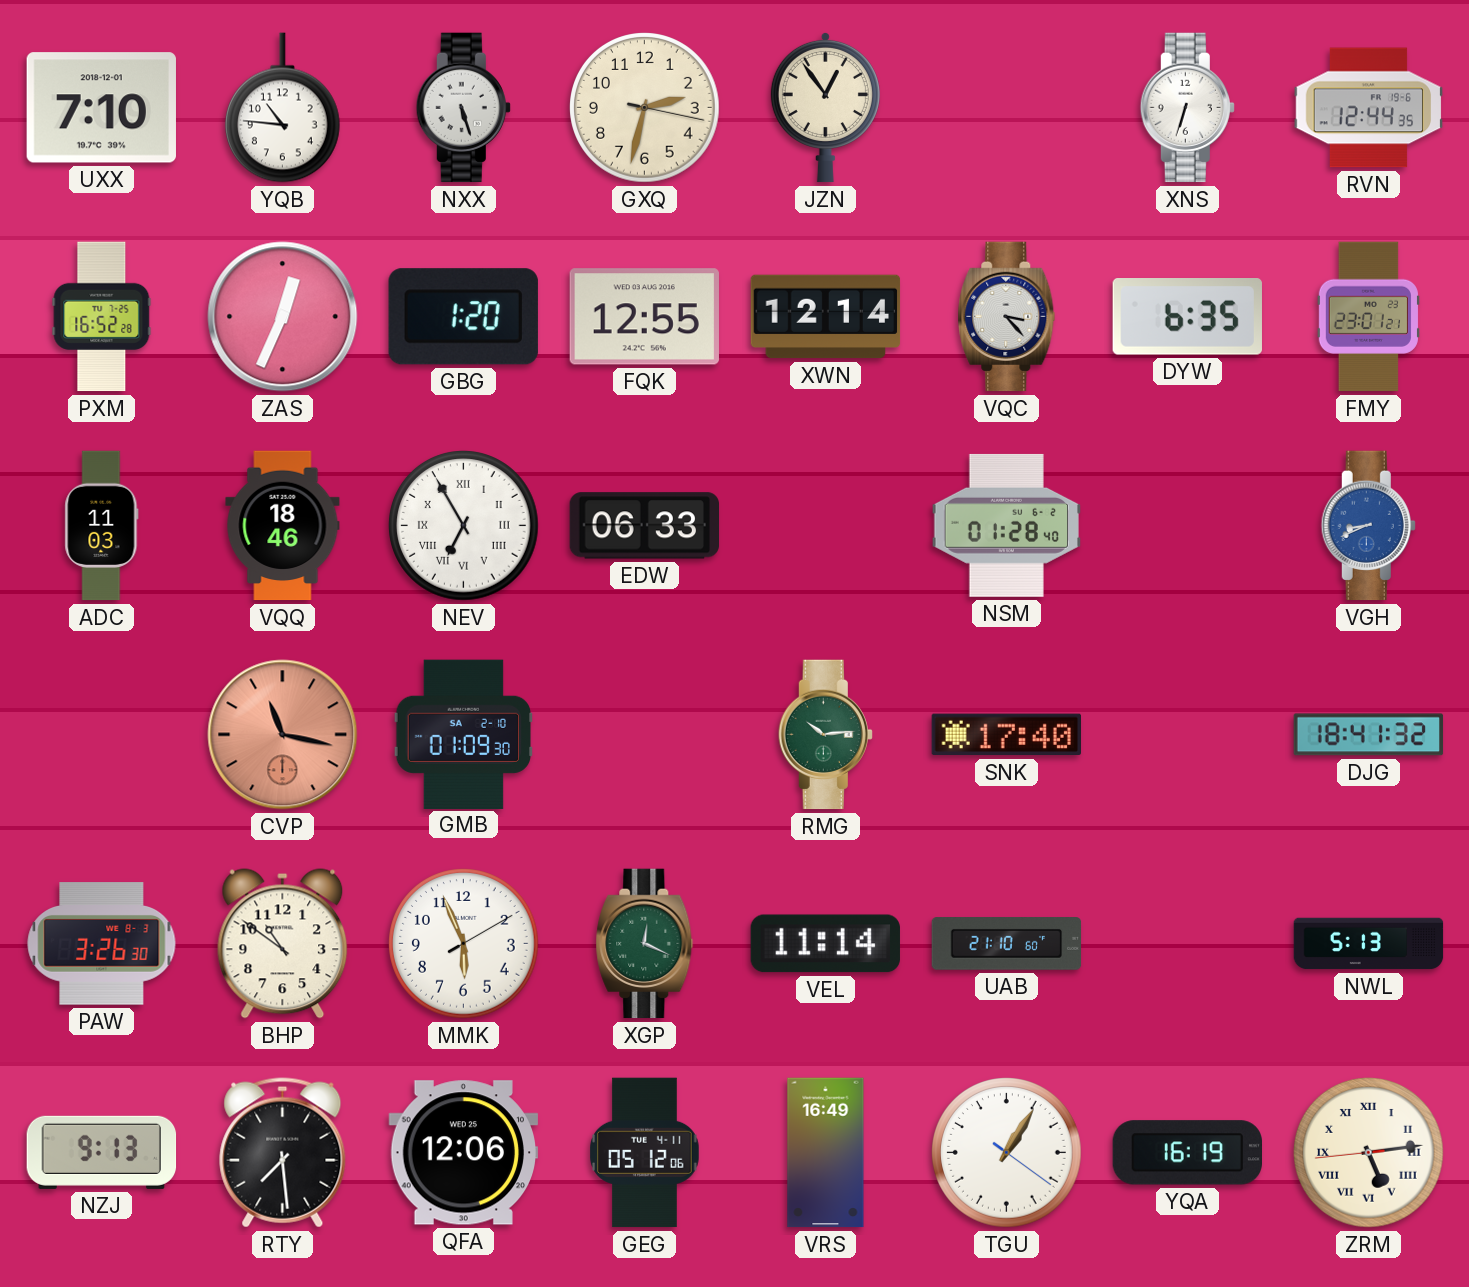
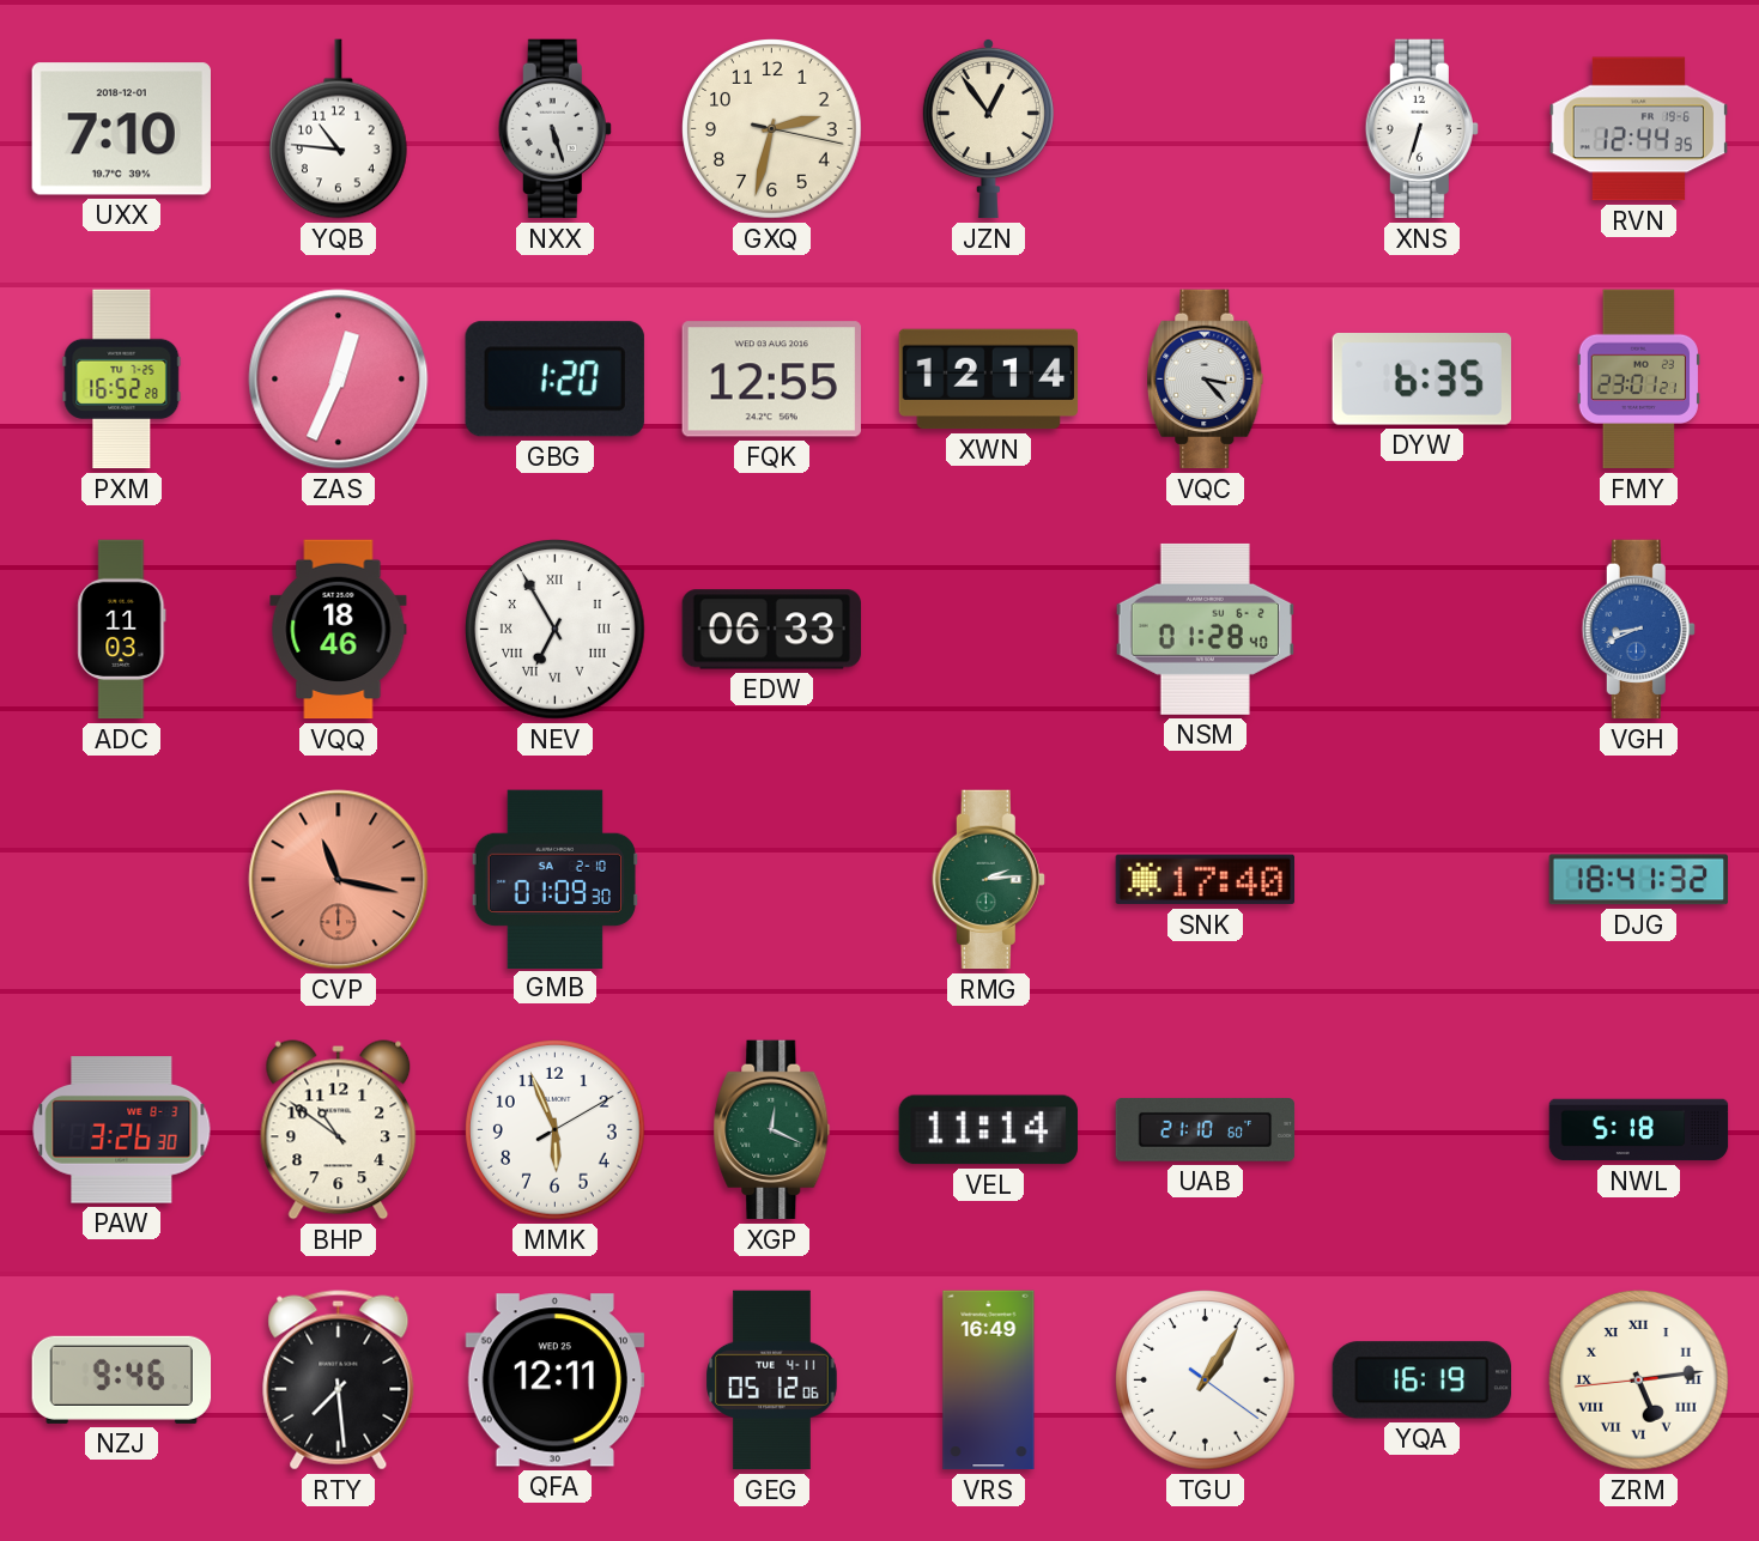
RMG: 10:14 -> 2:14
NWL: 5:13 -> 5:18
NZJ: 9:13 -> 9:46
QFA: 12:06 -> 12:11
